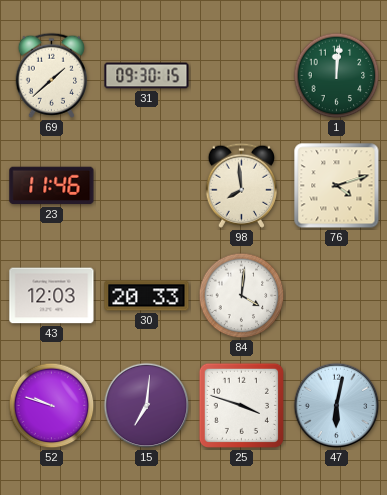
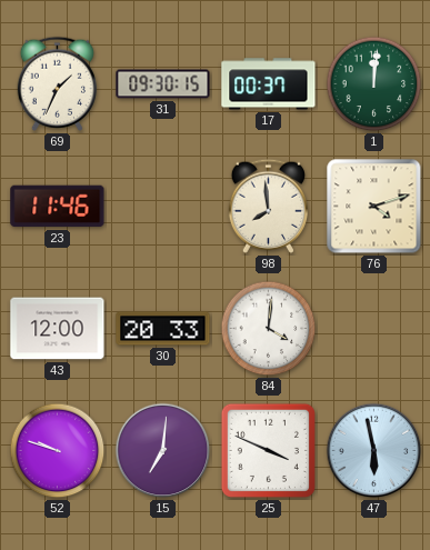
69: 1:38 -> 1:34
17: none -> 00:37
43: 12:03 -> 12:00
25: 3:48 -> 3:49
47: 6:02 -> 5:58
